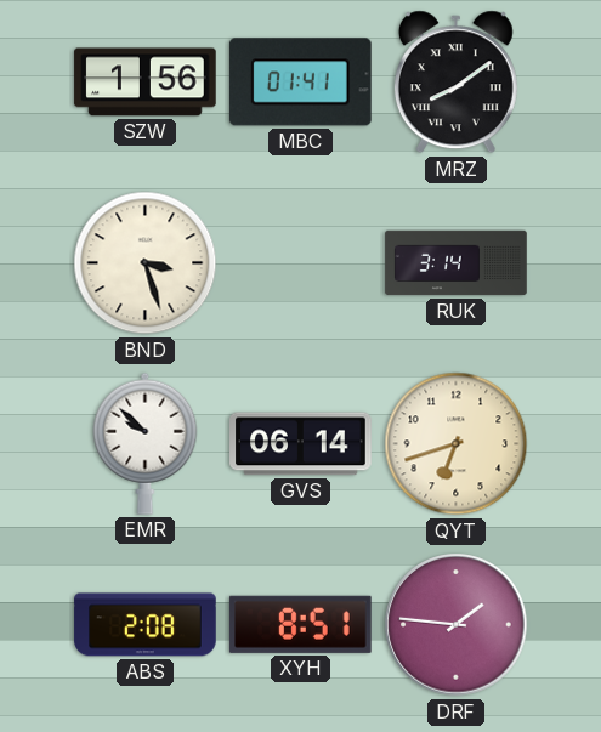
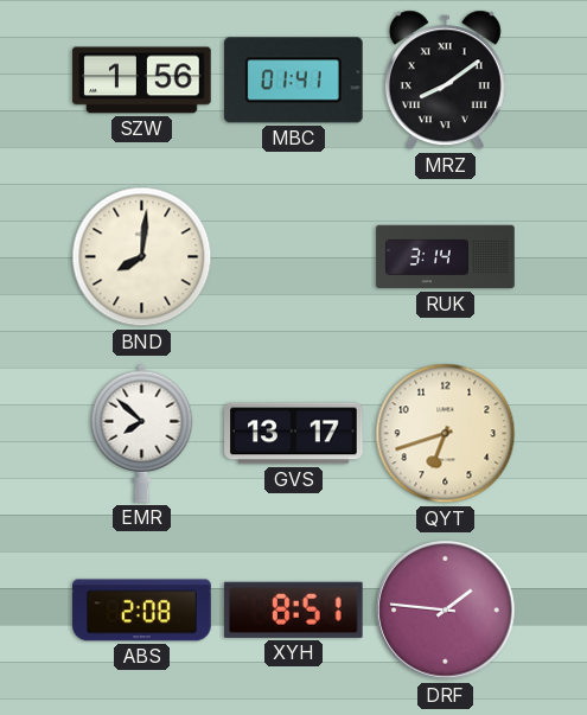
BND: 3:27 -> 8:01
EMR: 9:52 -> 7:52
GVS: 06:14 -> 13:17
